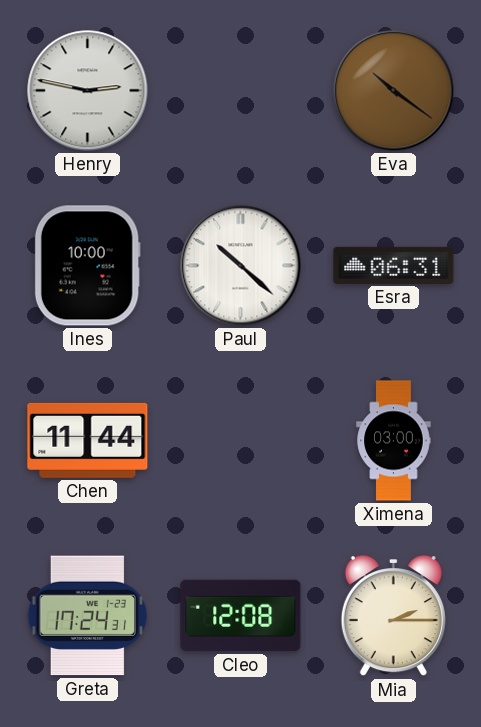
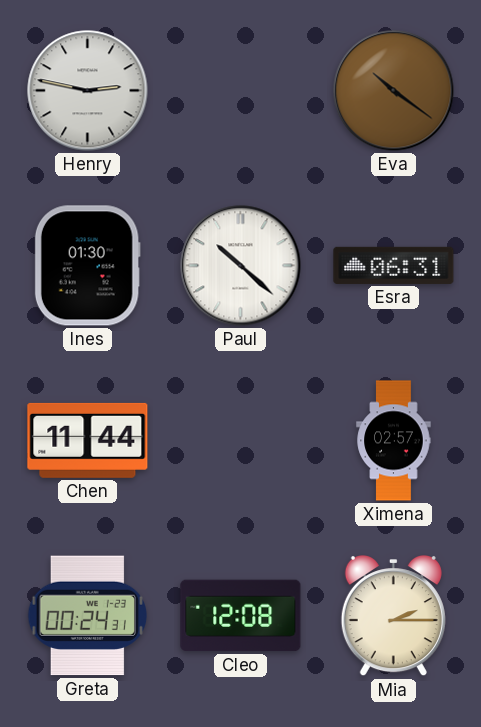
Ines: 10:00 -> 01:30
Ximena: 03:00 -> 02:57
Greta: 17:24 -> 00:24
